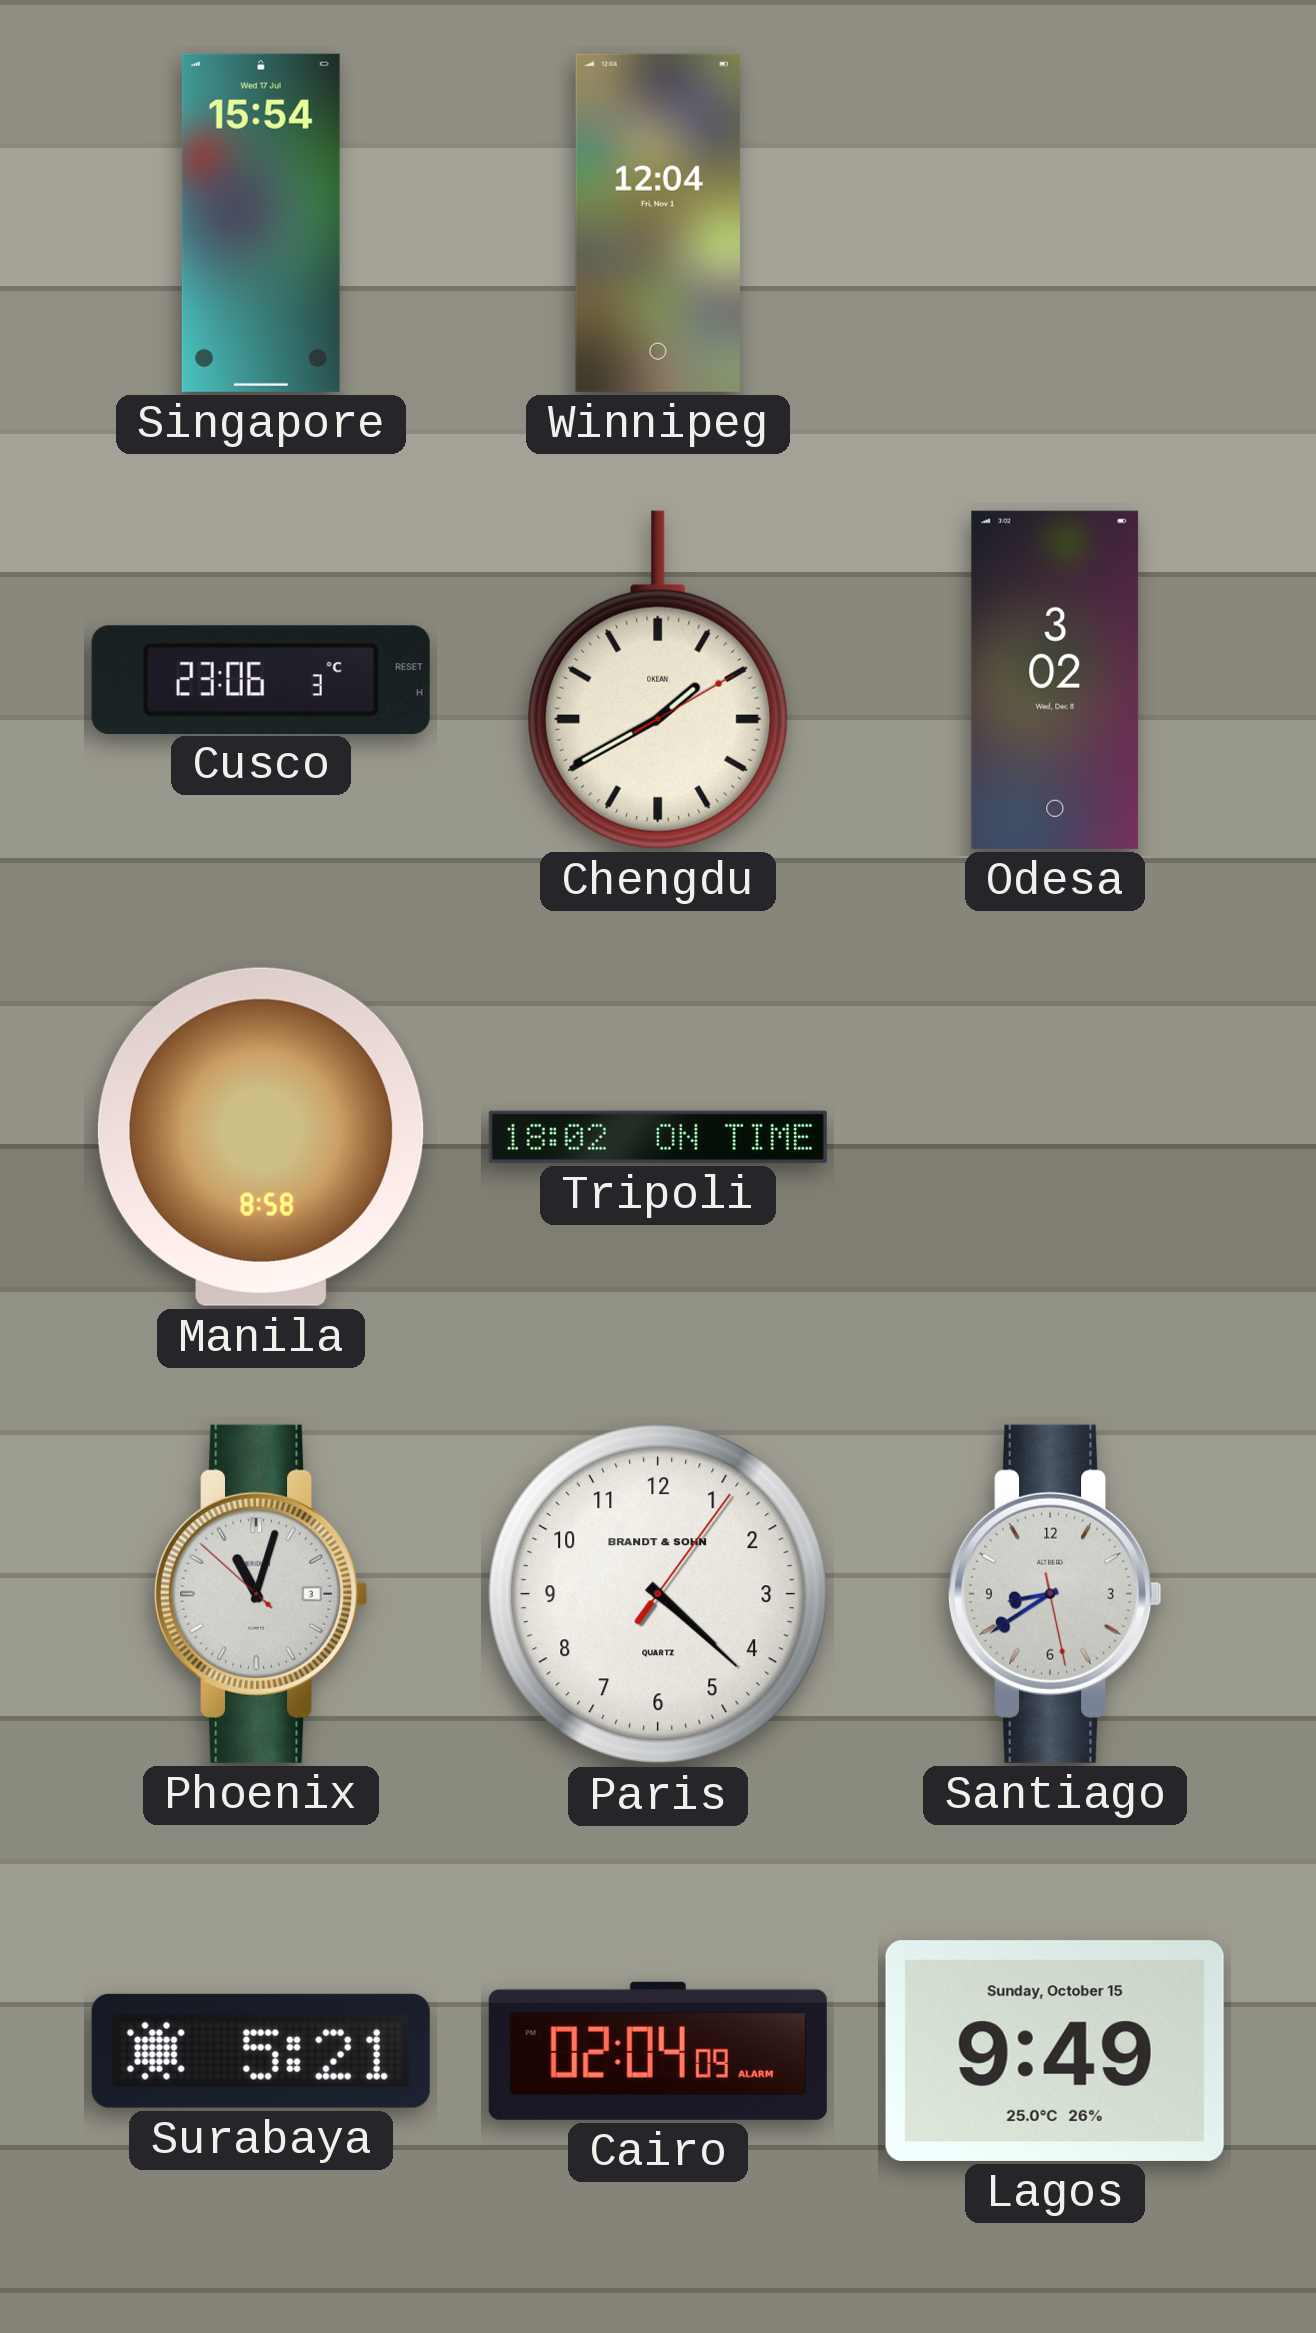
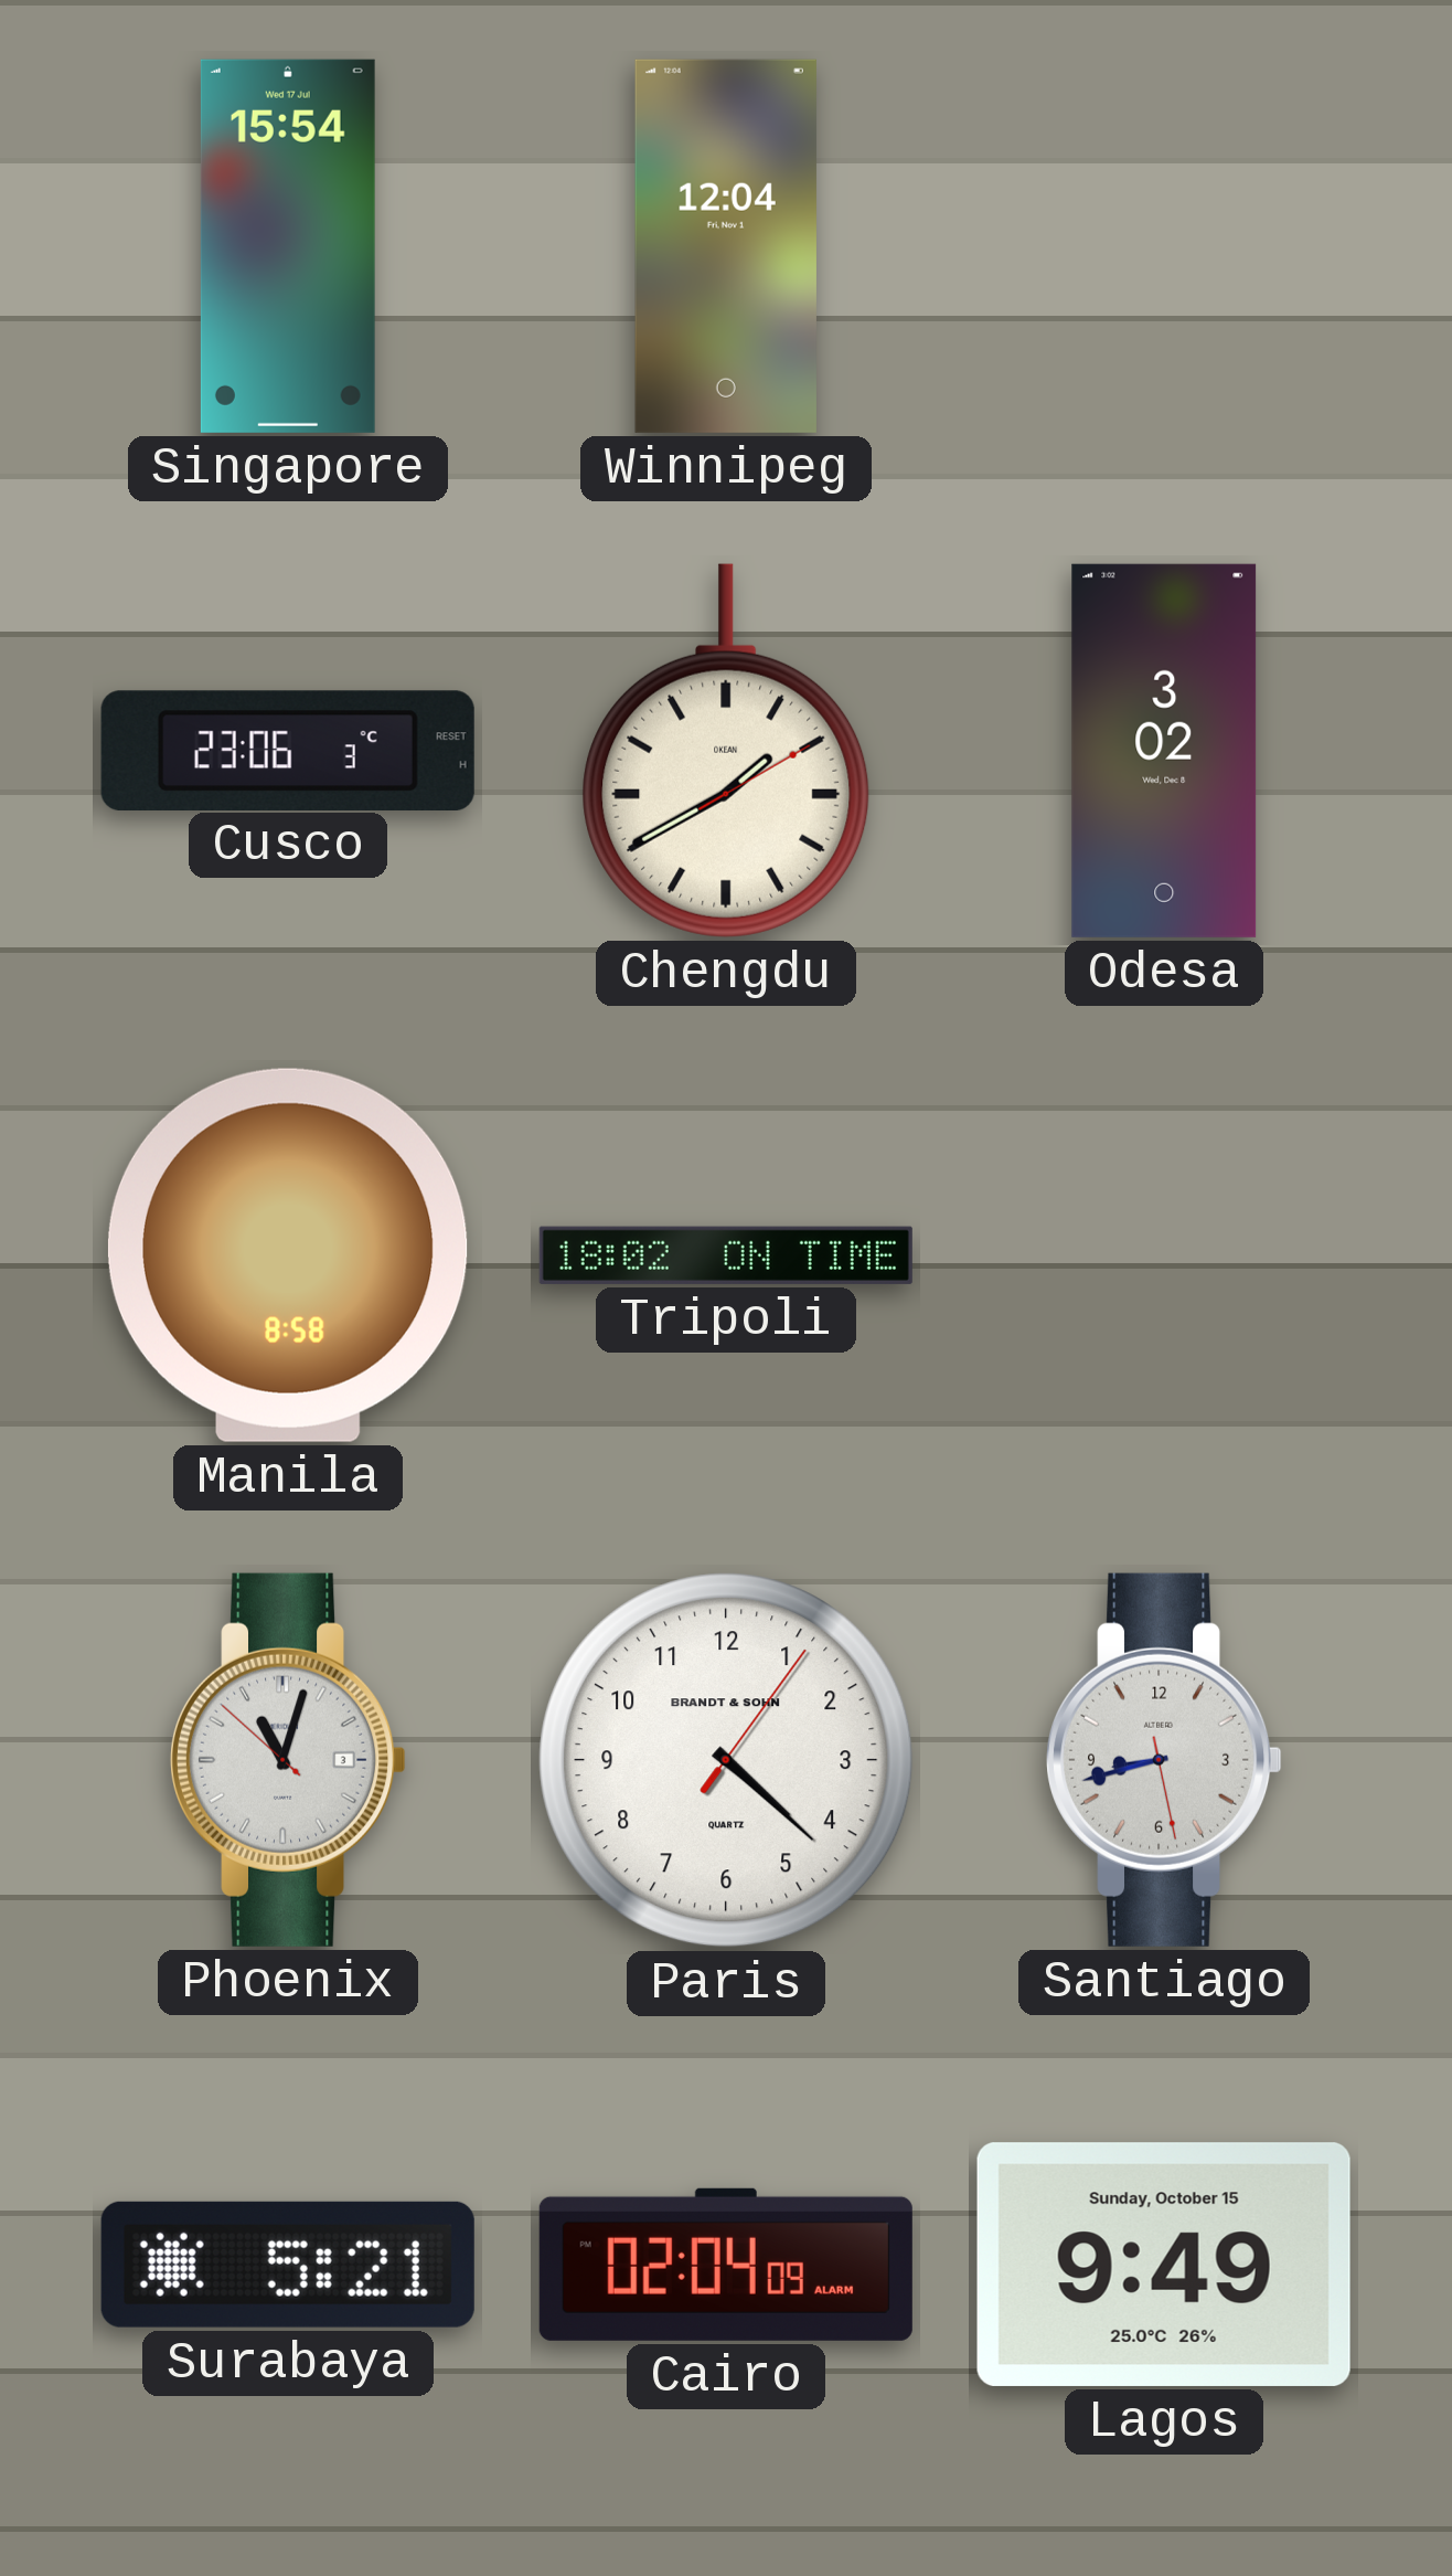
Santiago: 8:39 -> 8:42
